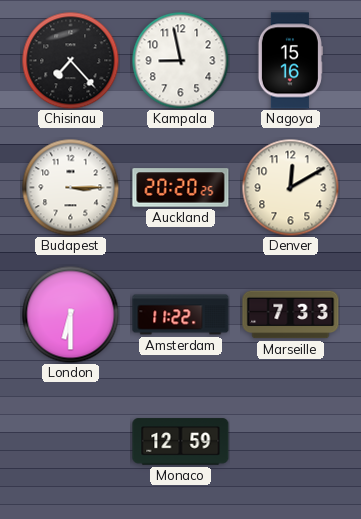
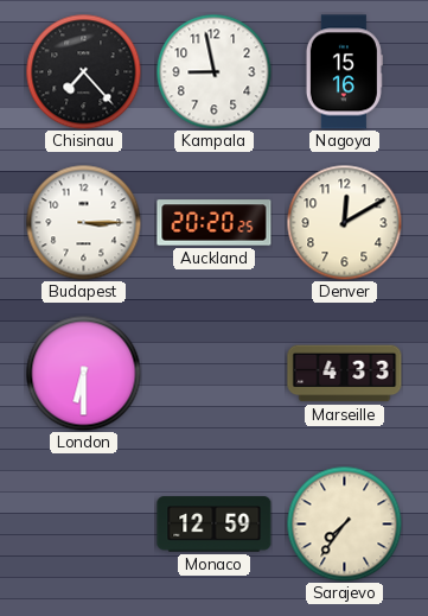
Amsterdam: 11:22 -> none
Marseille: 7:33 -> 4:33
Sarajevo: none -> 7:36
